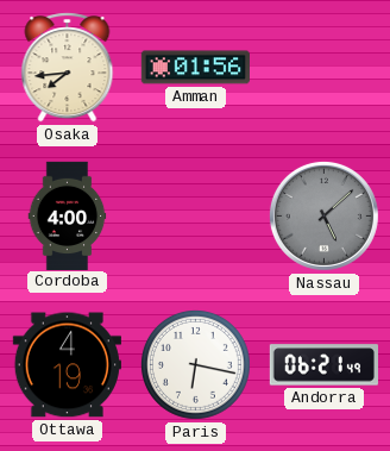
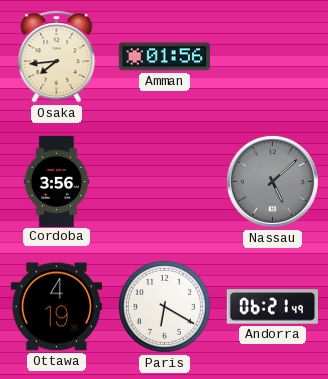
Cordoba: 4:00 -> 3:56
Paris: 6:17 -> 6:20
